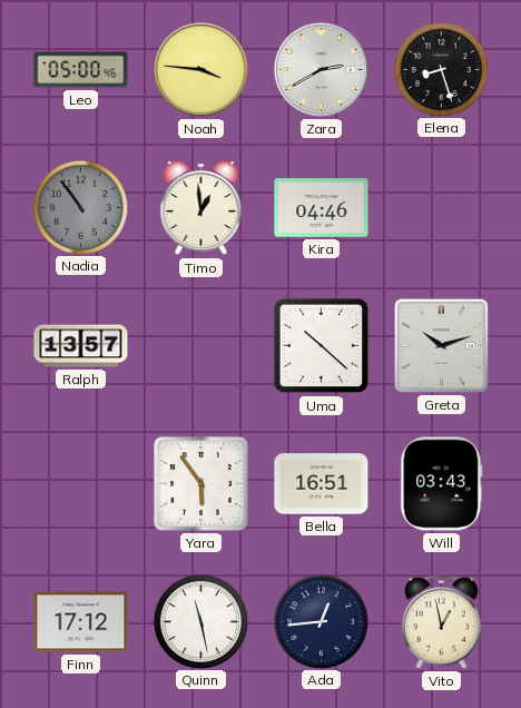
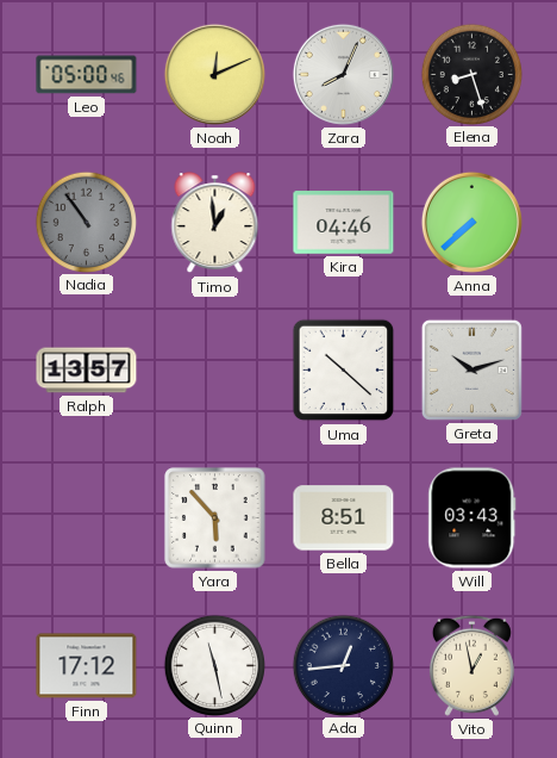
Noah: 3:46 -> 12:11
Zara: 2:40 -> 8:04
Anna: none -> 7:38
Yara: 5:54 -> 5:53
Bella: 16:51 -> 8:51
